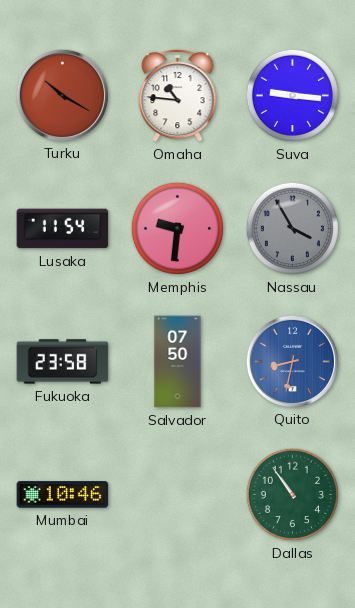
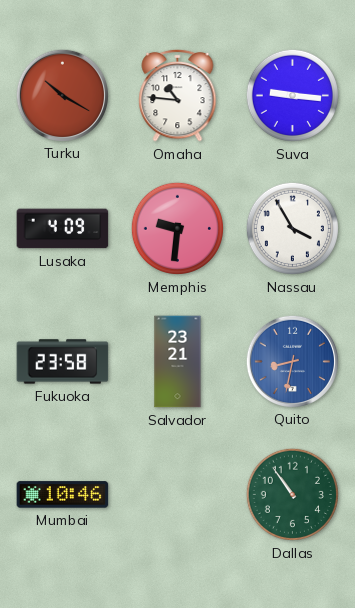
Lusaka: 11:54 -> 4:09
Nassau dial: grey -> white
Salvador: 07:50 -> 23:21
